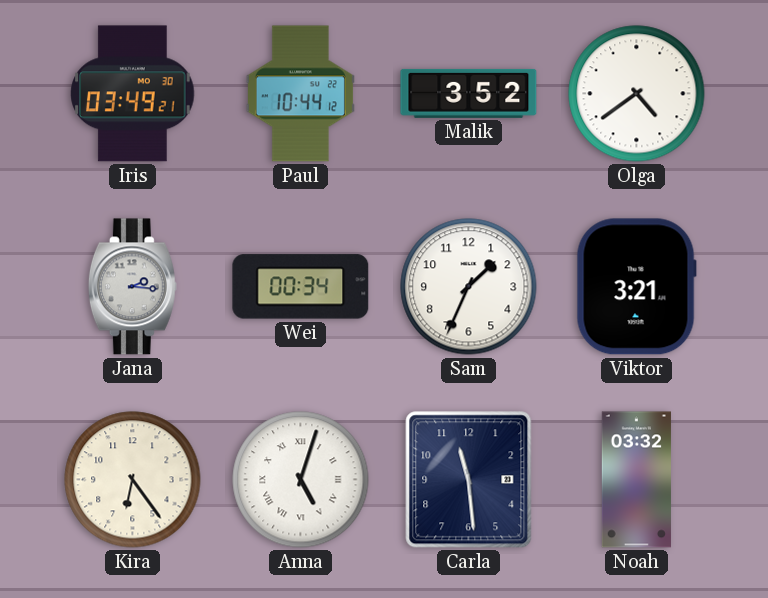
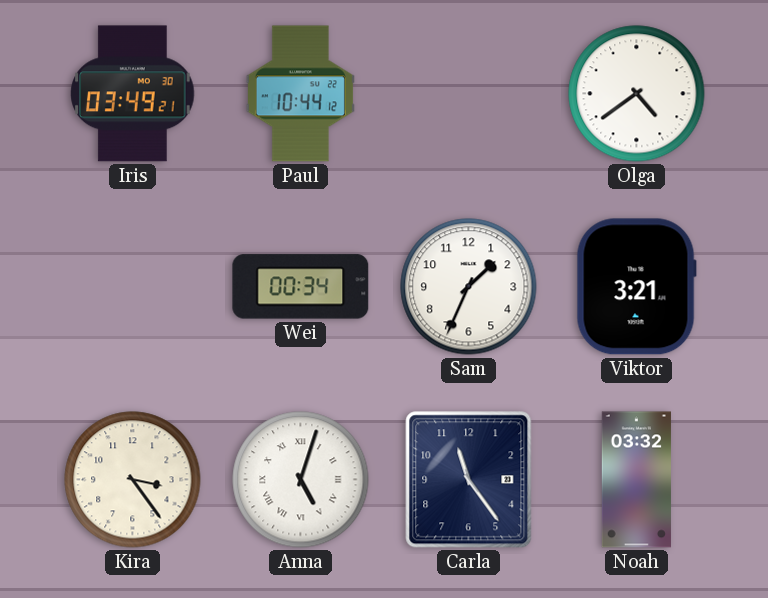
Malik: 3:52 -> none
Jana: 2:16 -> none
Kira: 6:24 -> 3:24
Carla: 11:29 -> 11:24
